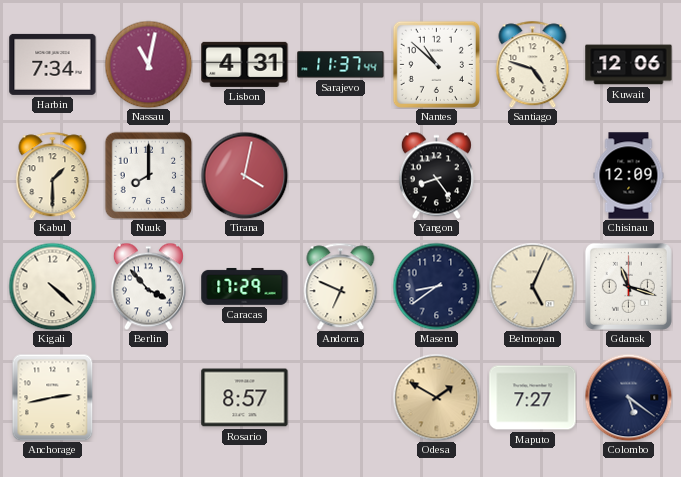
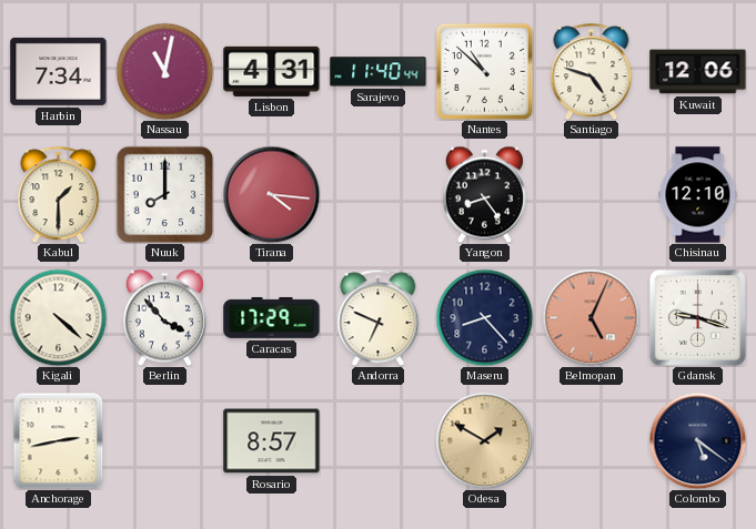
Sarajevo: 11:37 -> 11:40
Tirana: 4:02 -> 4:16
Chisinau: 12:09 -> 12:10
Maseru: 8:39 -> 8:23
Belmopan dial: cream -> salmon
Gdansk: 11:18 -> 9:18
Maputo: 7:27 -> none
